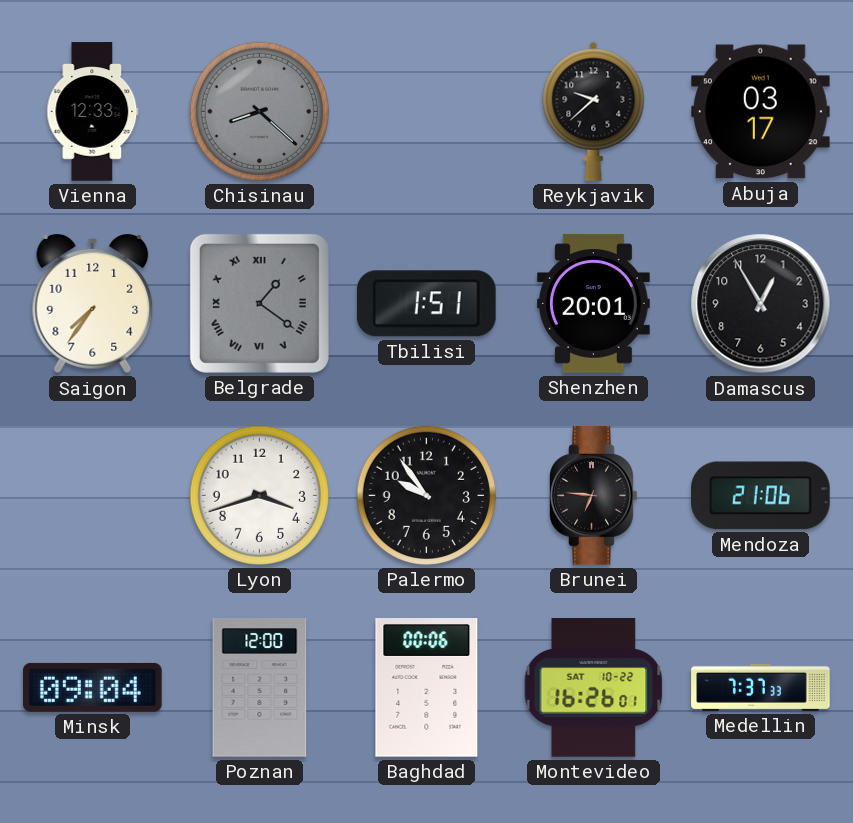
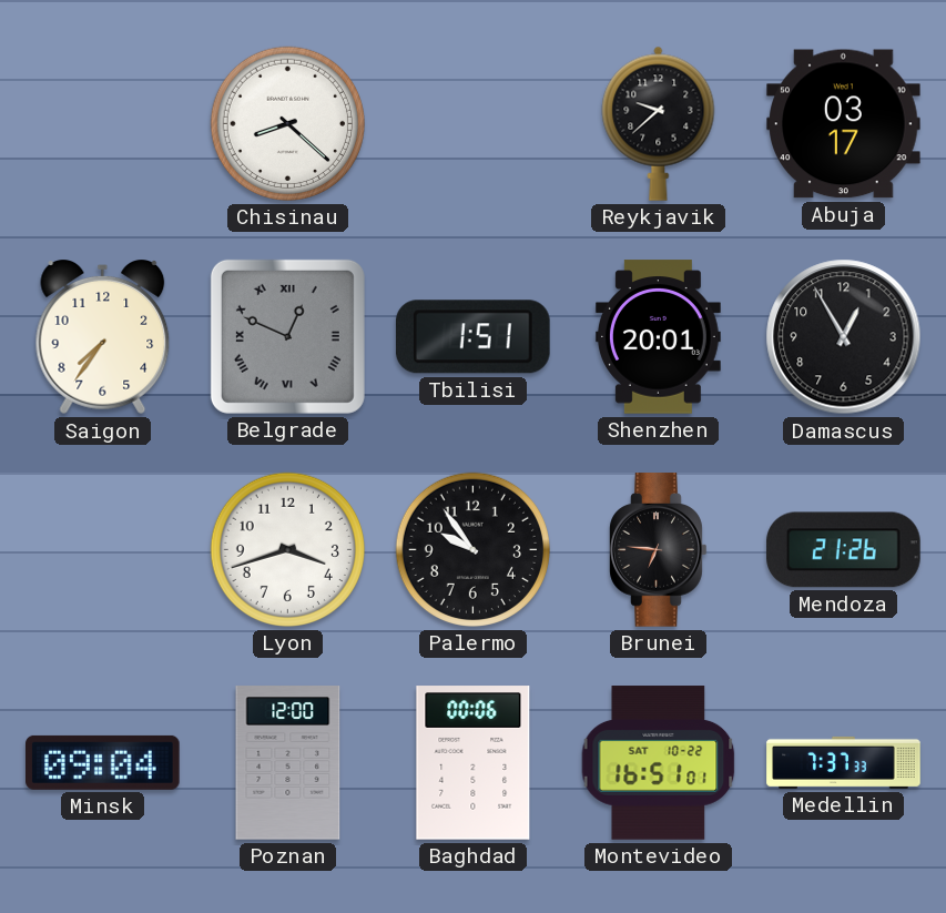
Vienna: 12:33 -> none
Chisinau dial: grey -> white
Belgrade: 1:21 -> 12:49
Mendoza: 21:06 -> 21:26
Montevideo: 16:26 -> 16:51
